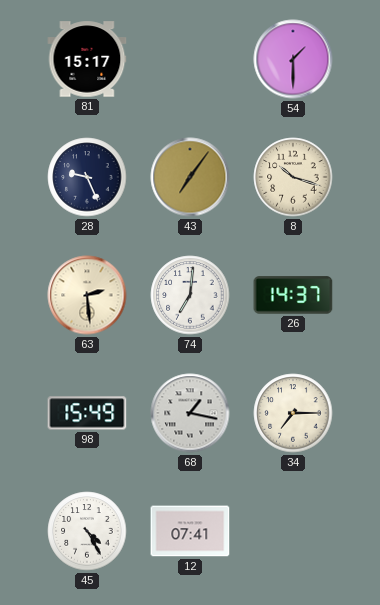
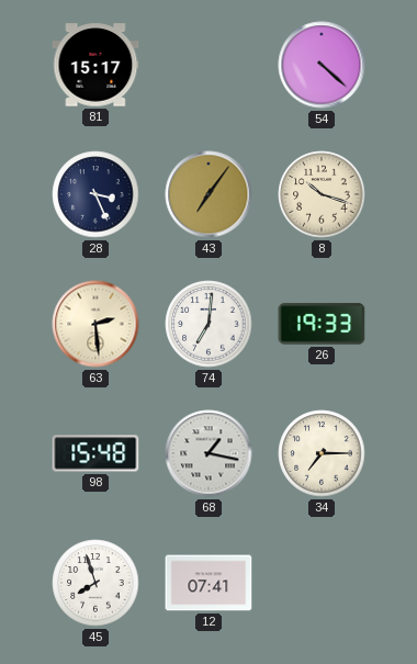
54: 1:30 -> 4:22
28: 9:26 -> 3:26
26: 14:37 -> 19:33
98: 15:49 -> 15:48
45: 4:25 -> 7:57
